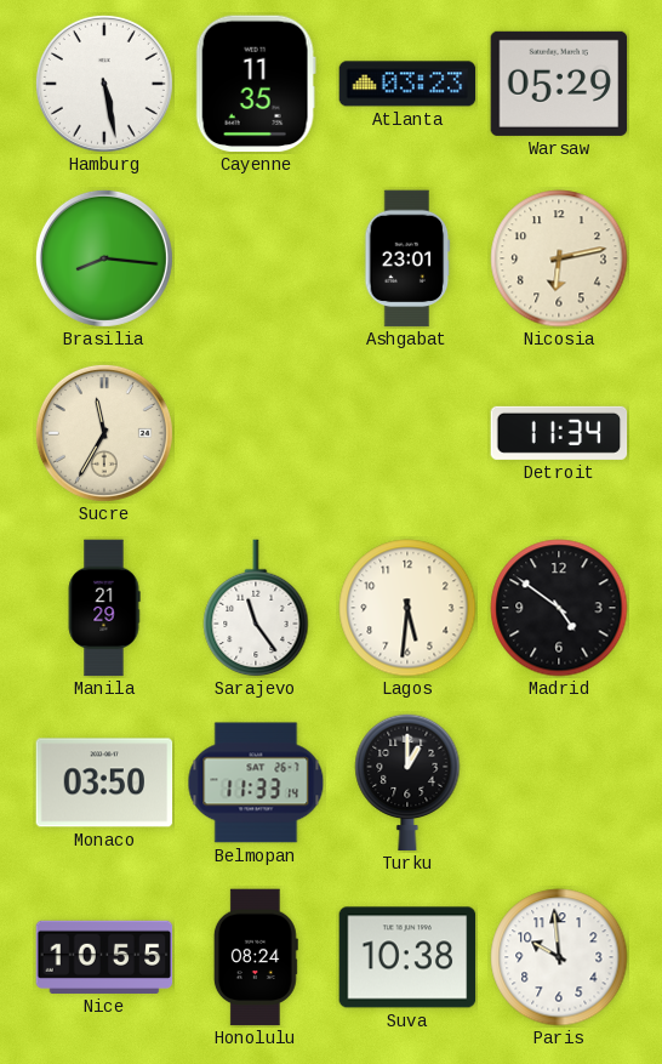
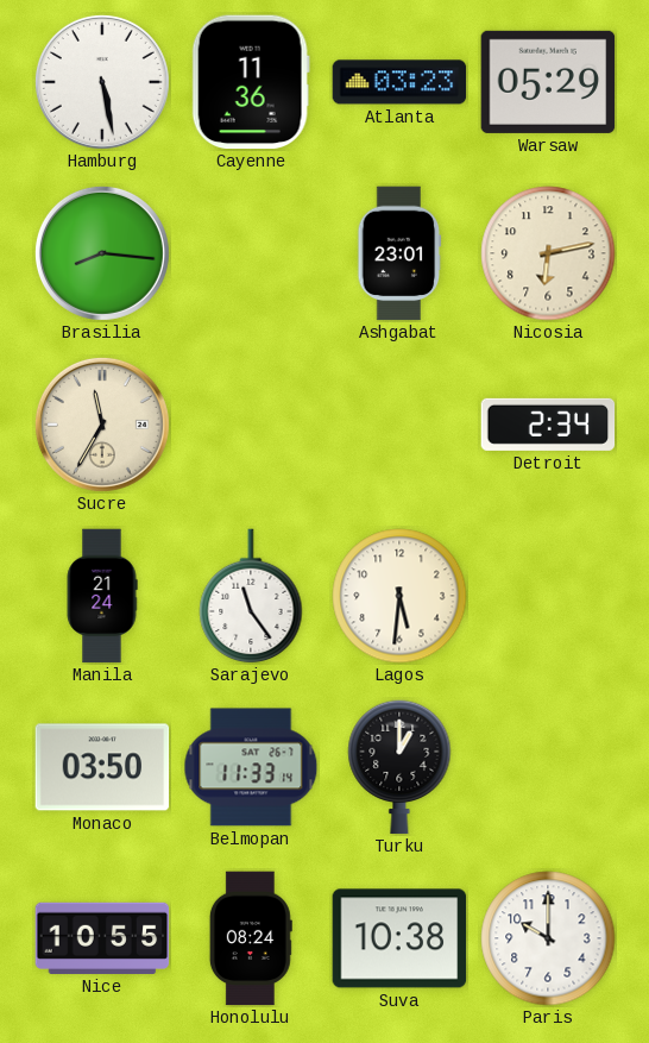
Cayenne: 11:35 -> 11:36
Detroit: 11:34 -> 2:34
Manila: 21:29 -> 21:24
Madrid: 4:51 -> none
Paris: 9:59 -> 10:00
